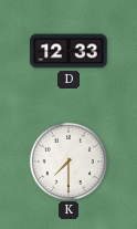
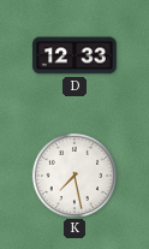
K: 7:30 -> 7:28
